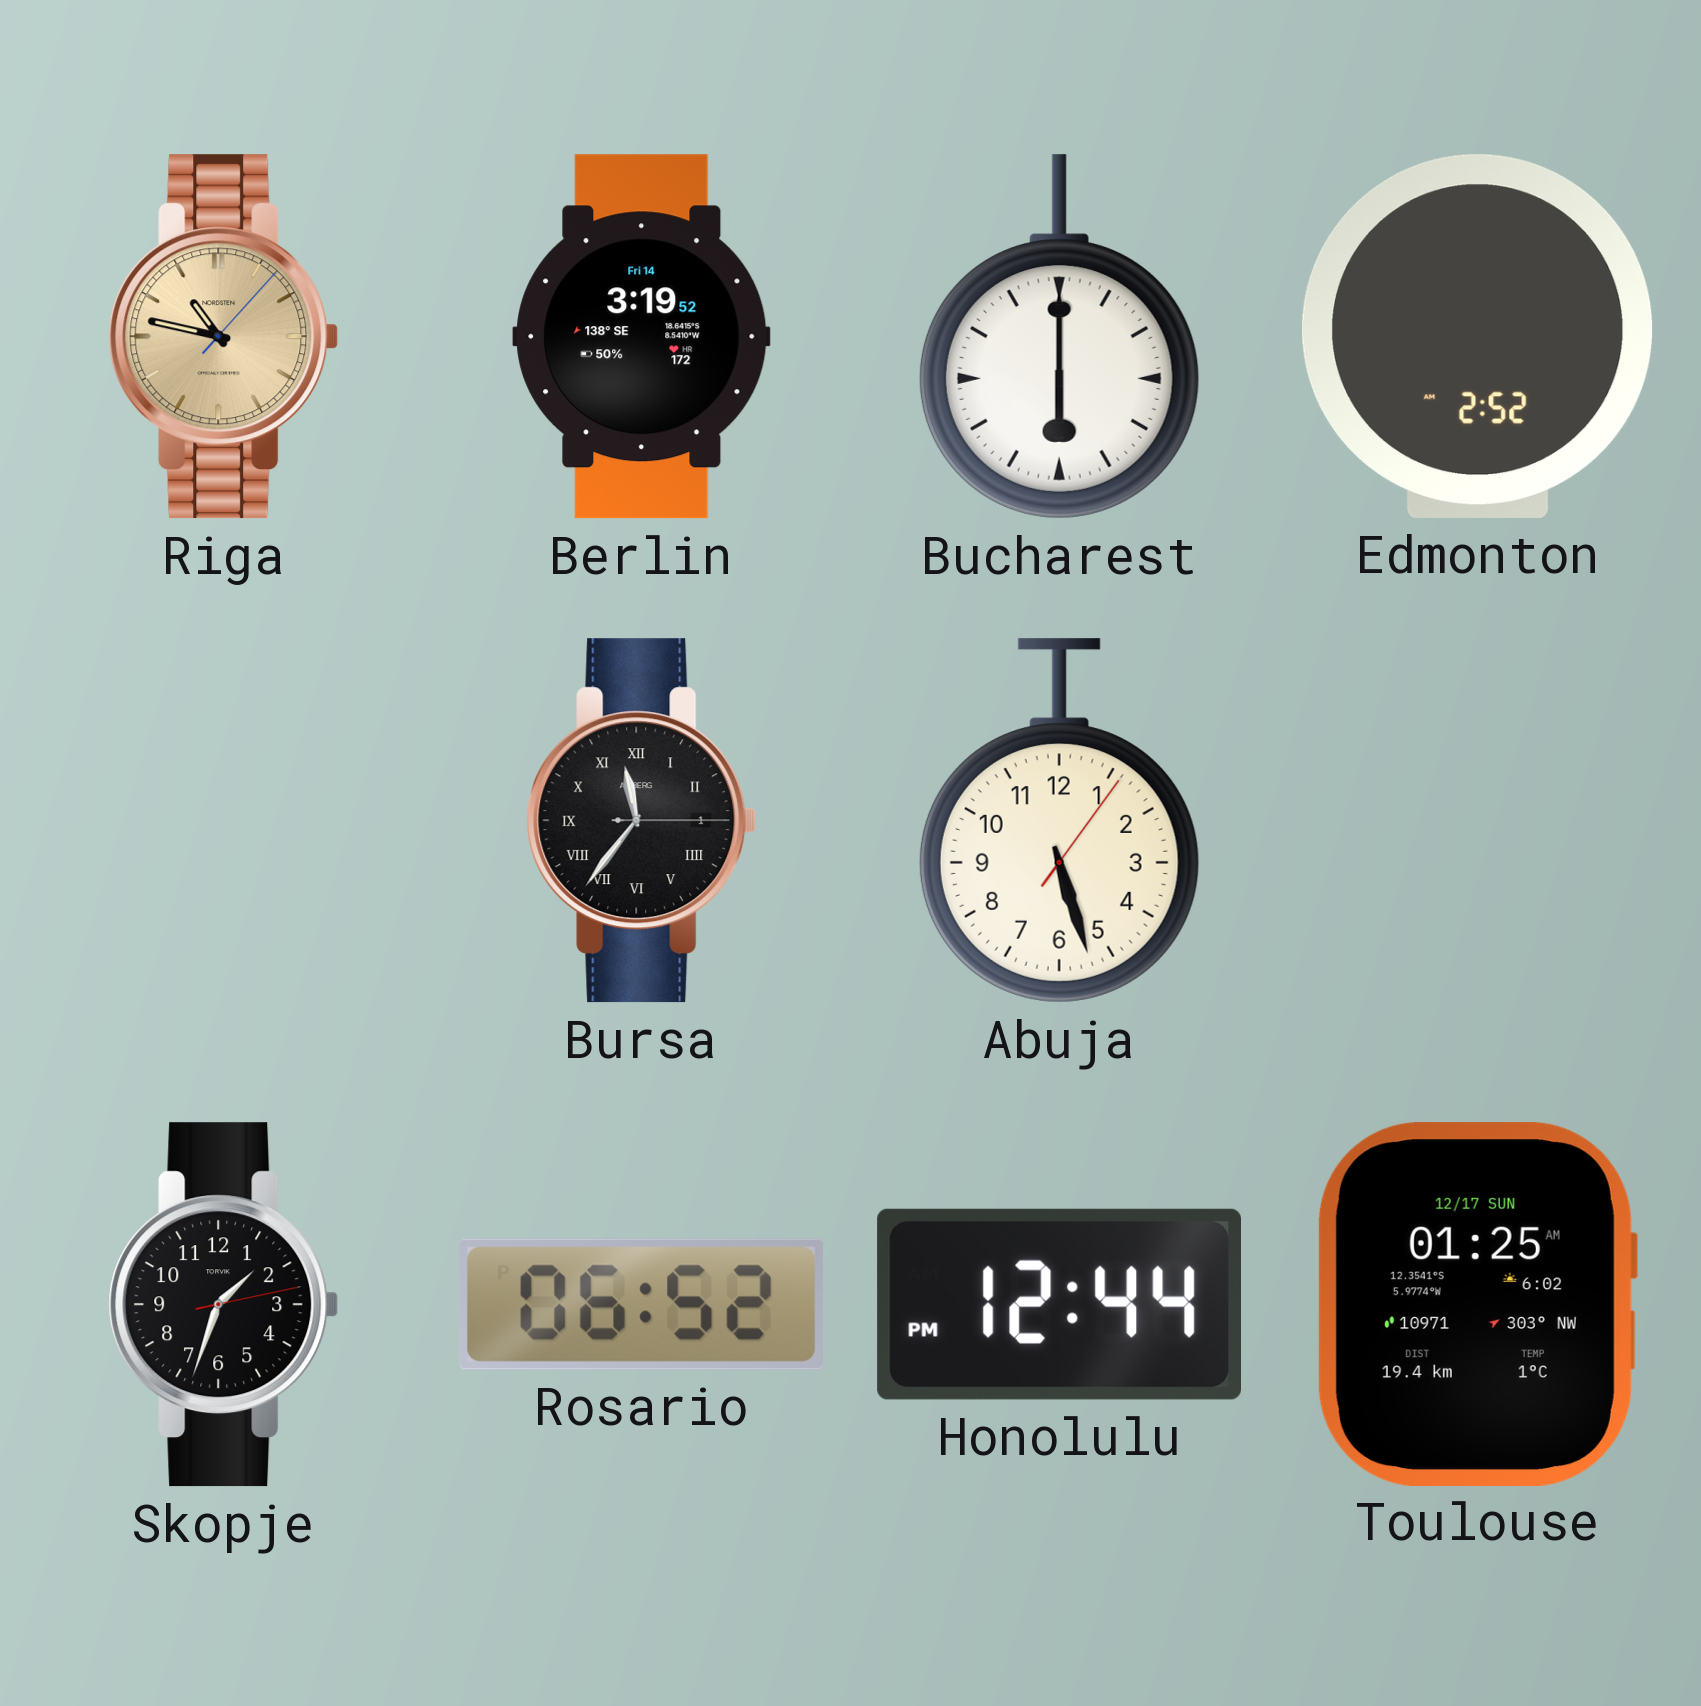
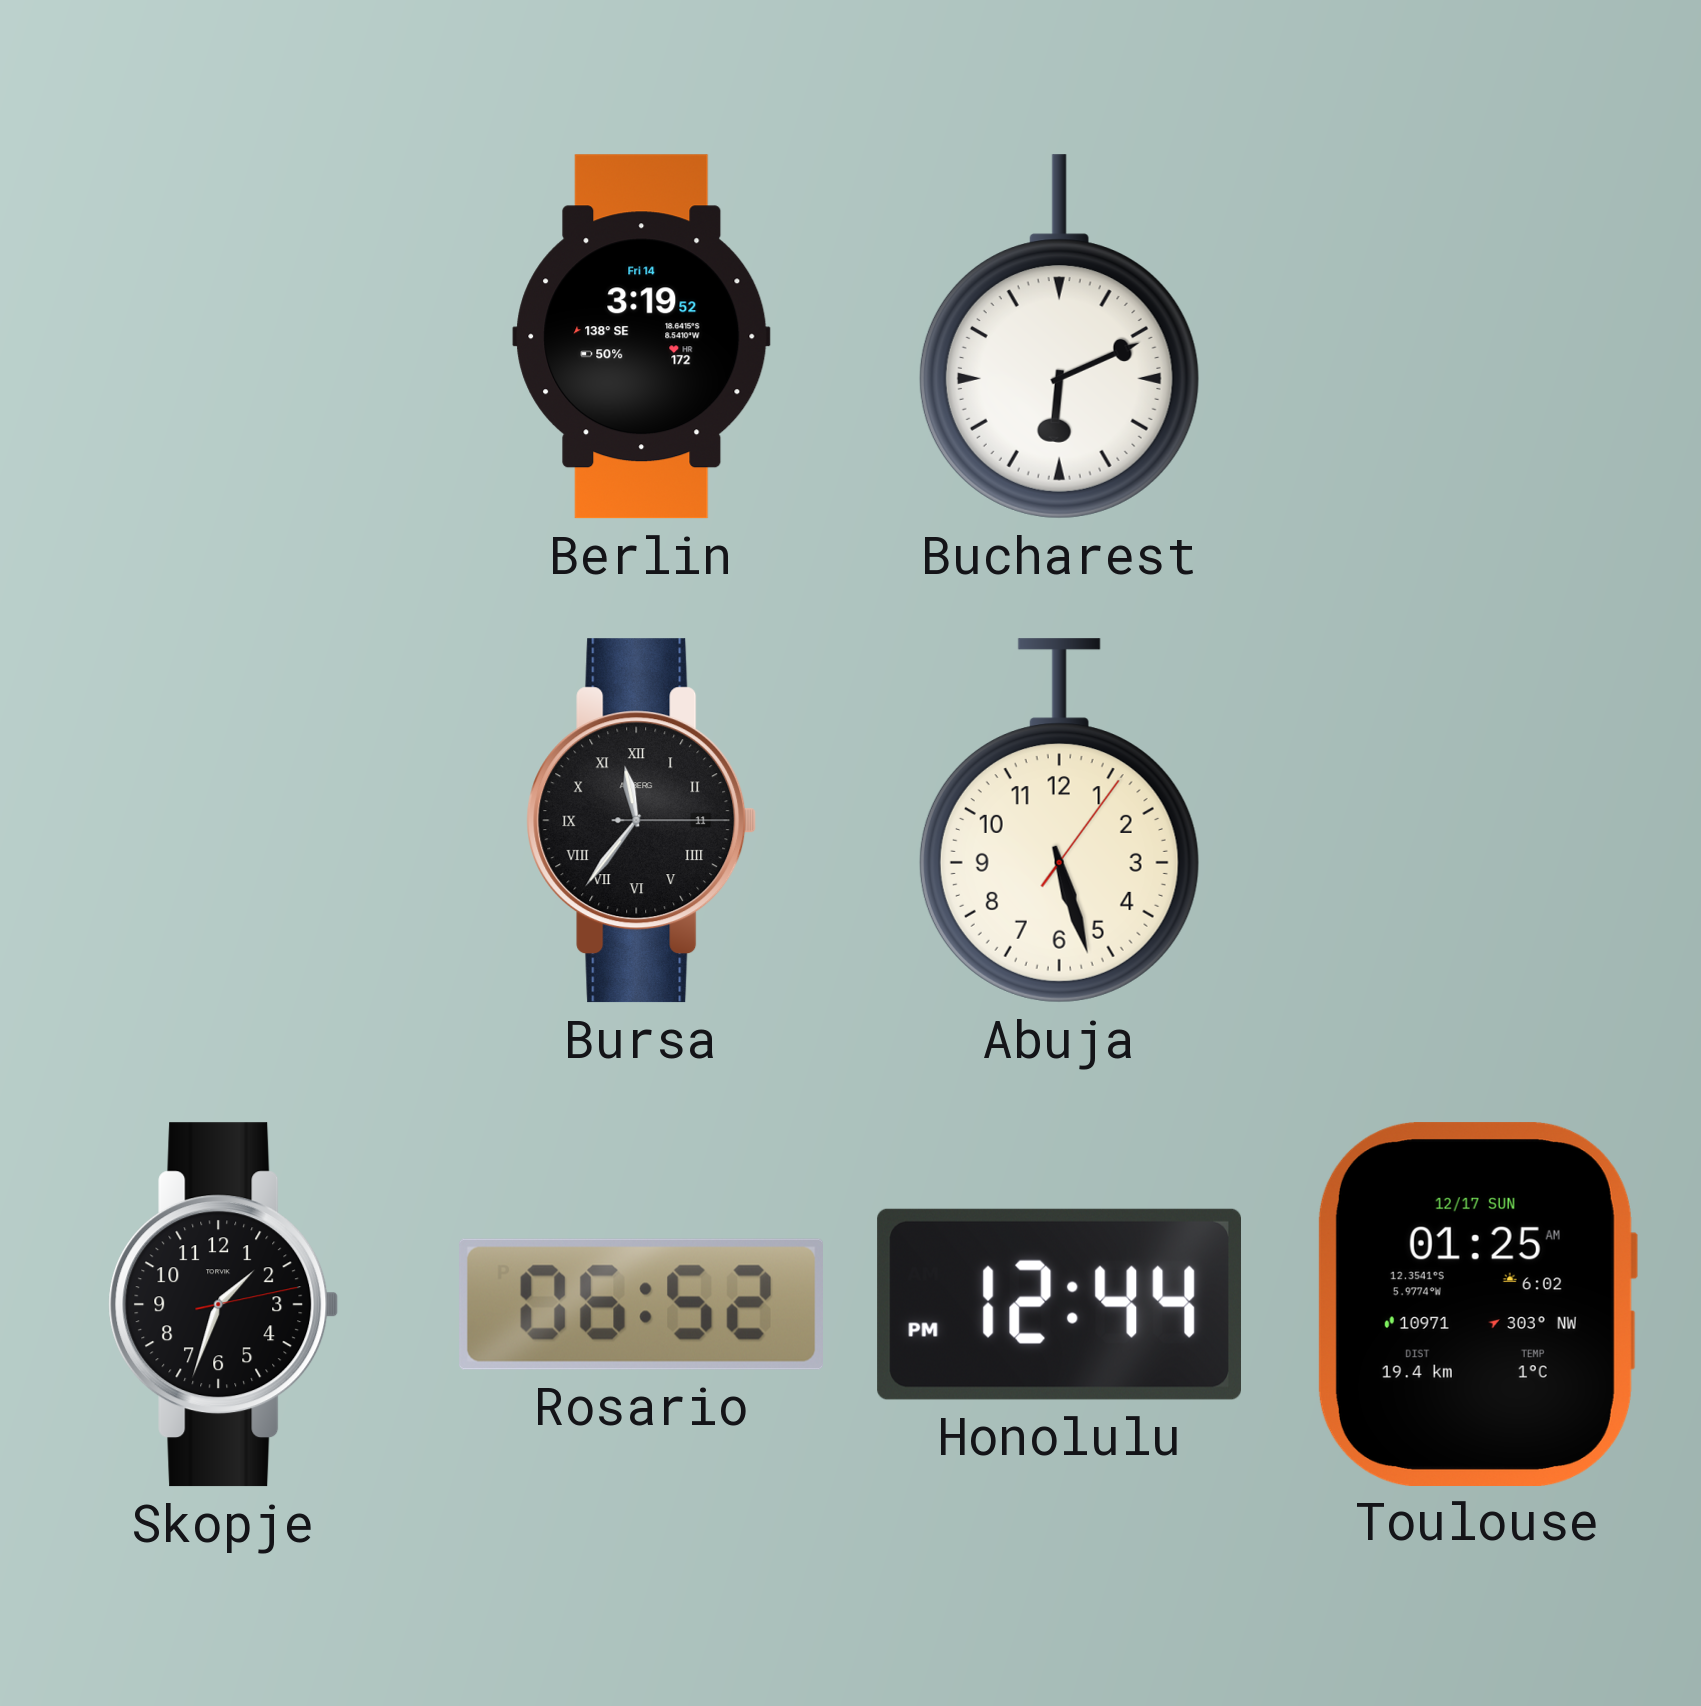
Riga: 10:47 -> none
Bucharest: 6:00 -> 6:11
Edmonton: 2:52 -> none
Bursa date: 1 -> 11
